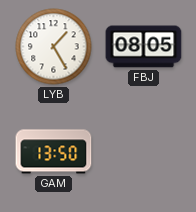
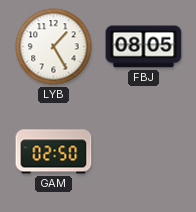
GAM: 13:50 -> 02:50
